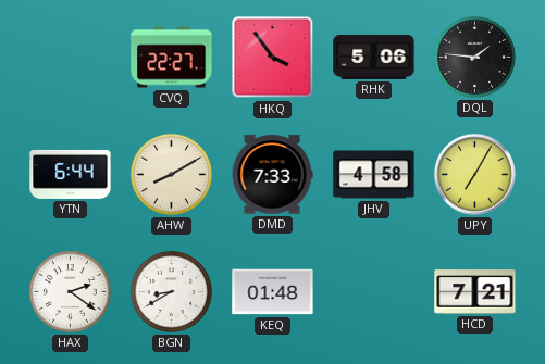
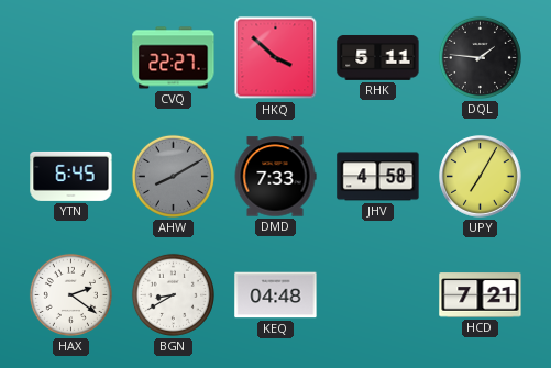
HKQ: 3:54 -> 3:52
RHK: 5:06 -> 5:11
YTN: 6:44 -> 6:45
AHW dial: cream -> grey
KEQ: 01:48 -> 04:48
